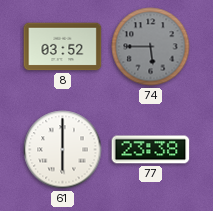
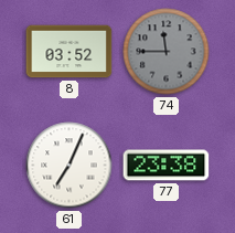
74: 5:45 -> 11:45
61: 6:00 -> 7:04
